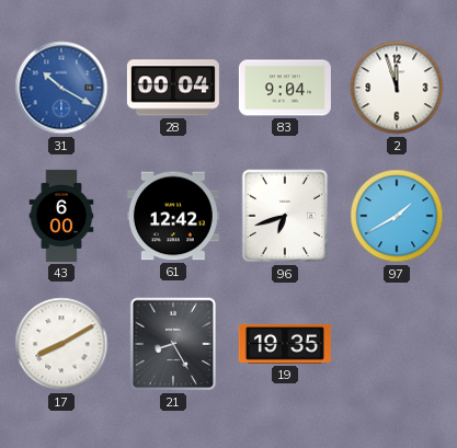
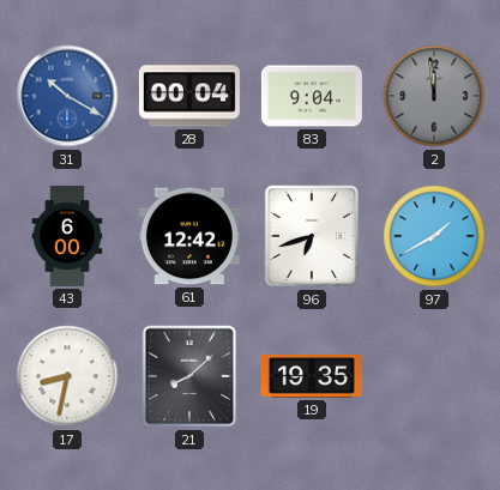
2: 11:57 -> 11:59
2 dial: white -> grey
17: 8:10 -> 8:32
21: 8:25 -> 8:08
